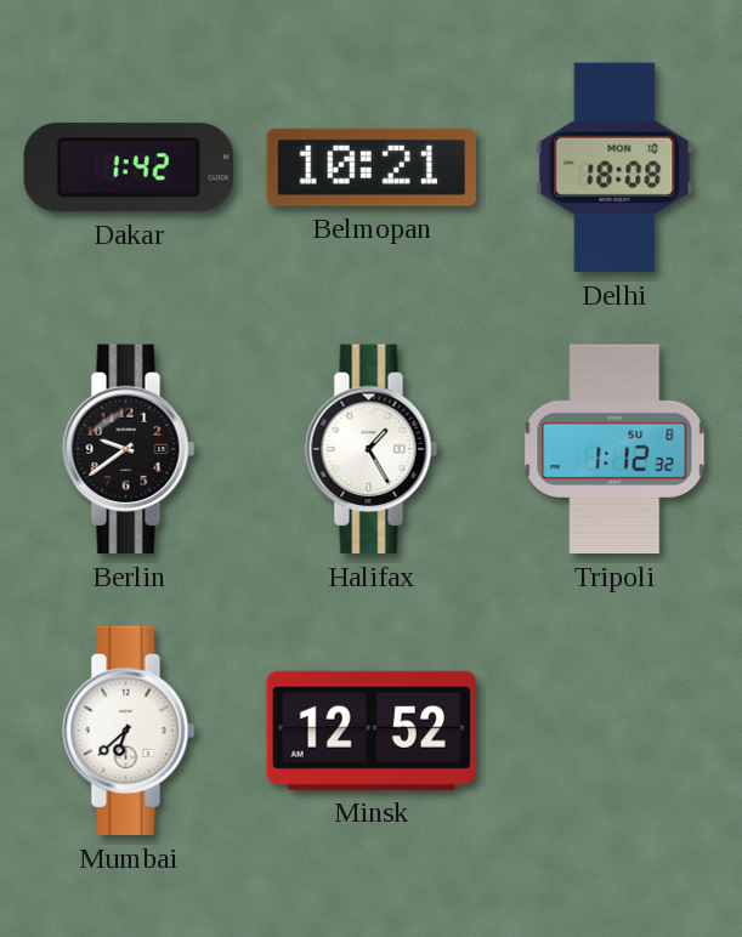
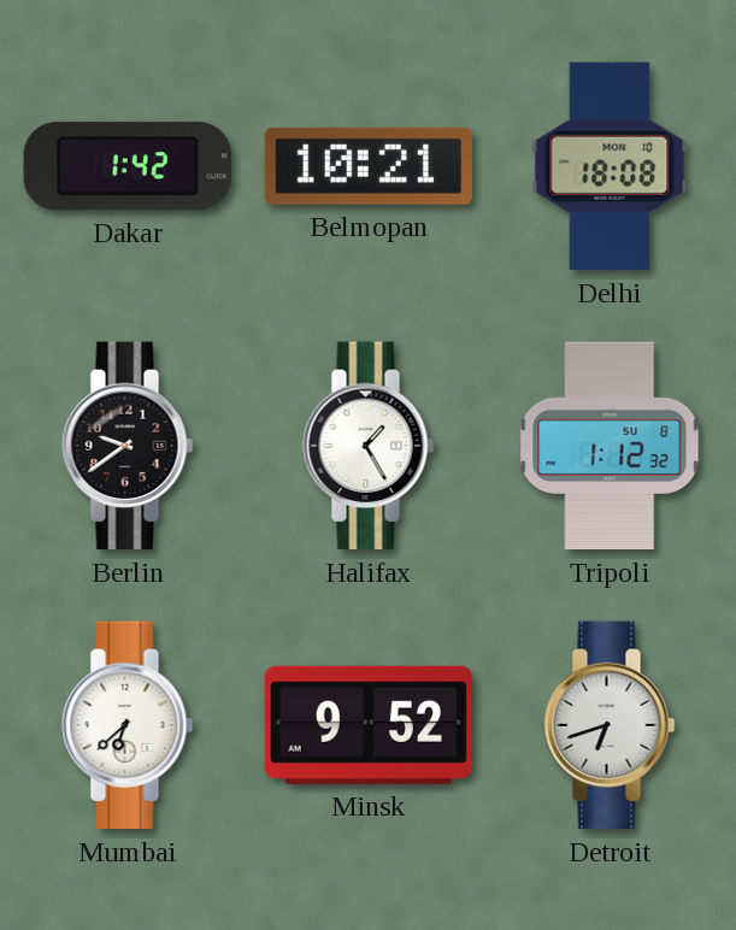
Minsk: 12:52 -> 9:52
Detroit: none -> 6:42
